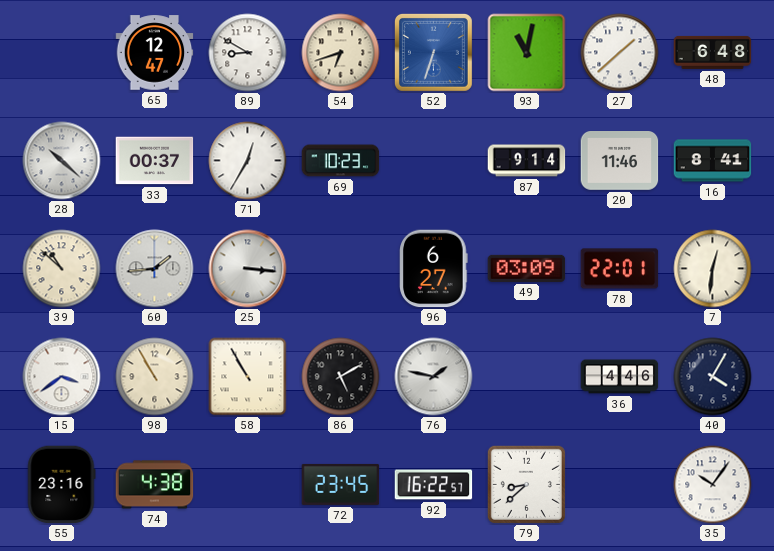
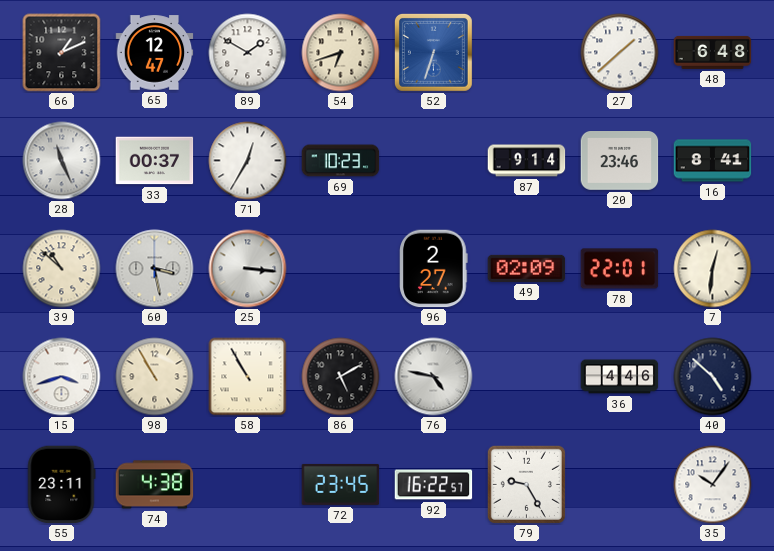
66: none -> 1:11
89: 8:50 -> 1:50
93: 11:02 -> none
28: 10:22 -> 11:26
20: 11:46 -> 23:46
60: 1:44 -> 3:28
96: 6:27 -> 2:27
49: 03:09 -> 02:09
15: 3:39 -> 3:42
76: 1:47 -> 4:47
40: 4:05 -> 4:52
55: 23:16 -> 23:11
79: 8:38 -> 9:25
